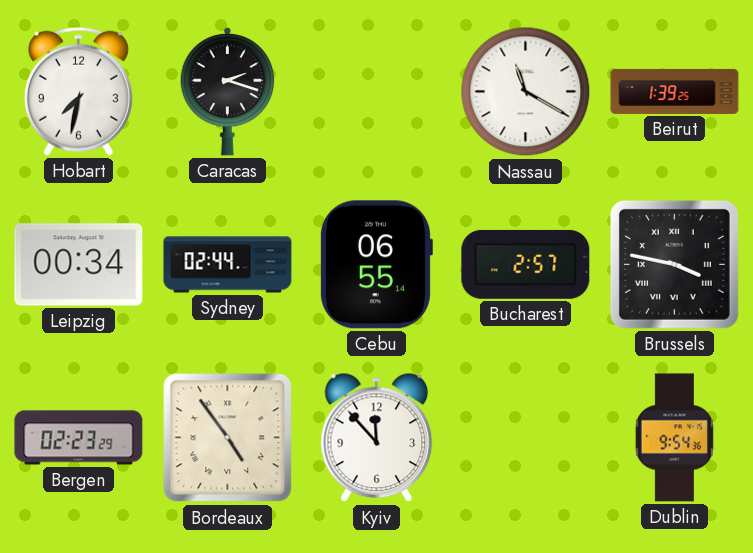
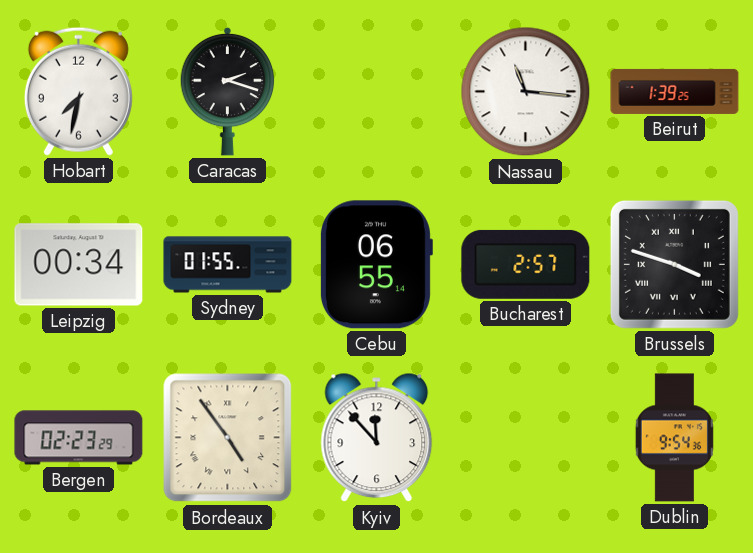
Nassau: 11:20 -> 11:16
Sydney: 02:44 -> 01:55
Brussels: 3:47 -> 3:48
